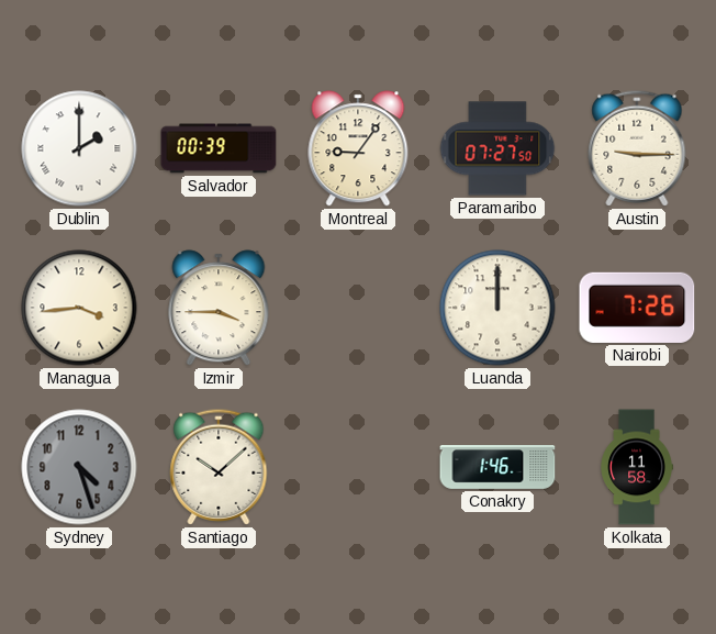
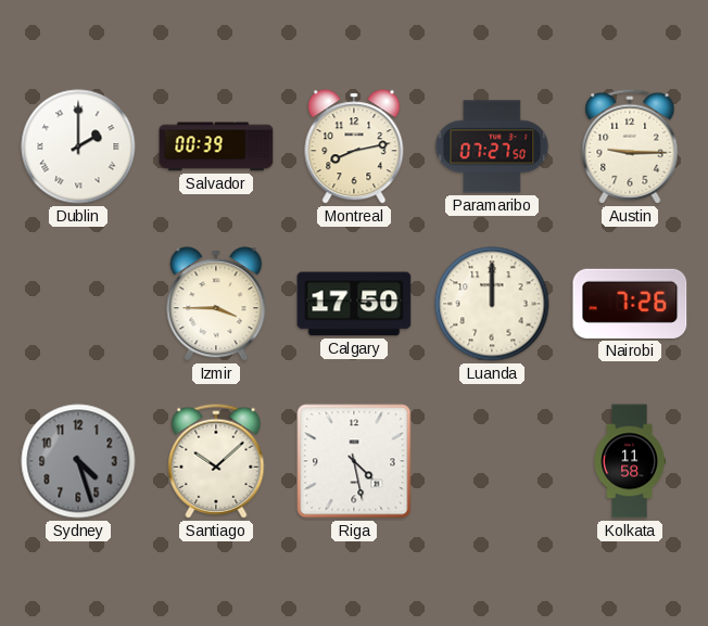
Montreal: 9:06 -> 8:13
Managua: 3:44 -> none
Calgary: none -> 17:50
Riga: none -> 4:28
Conakry: 1:46 -> none
